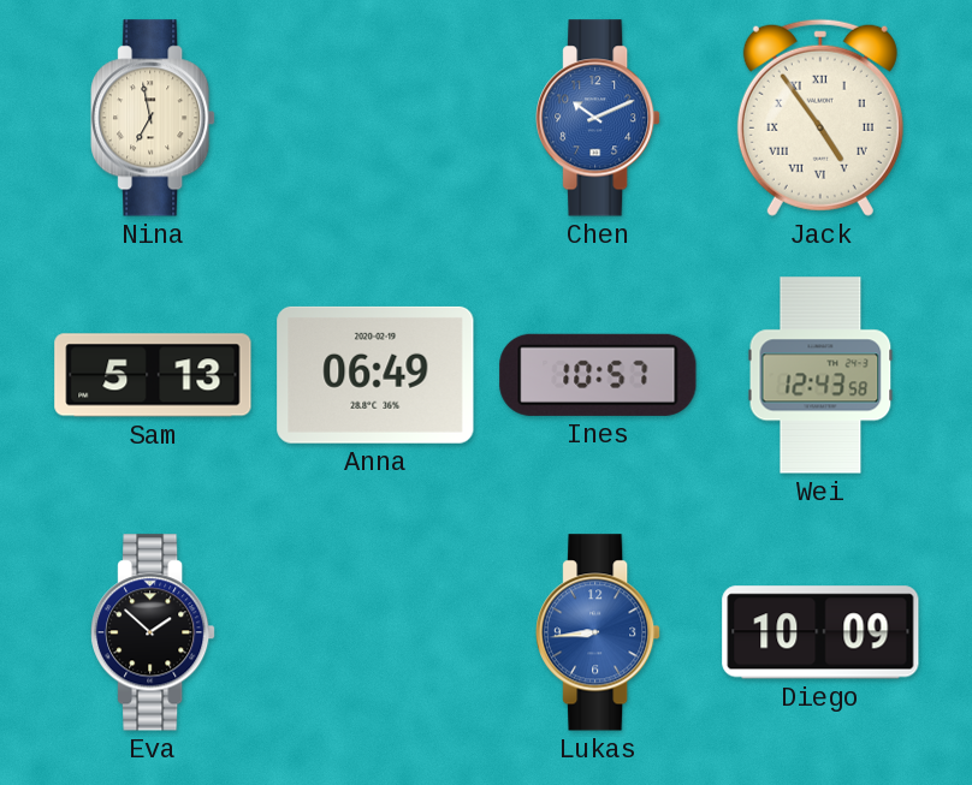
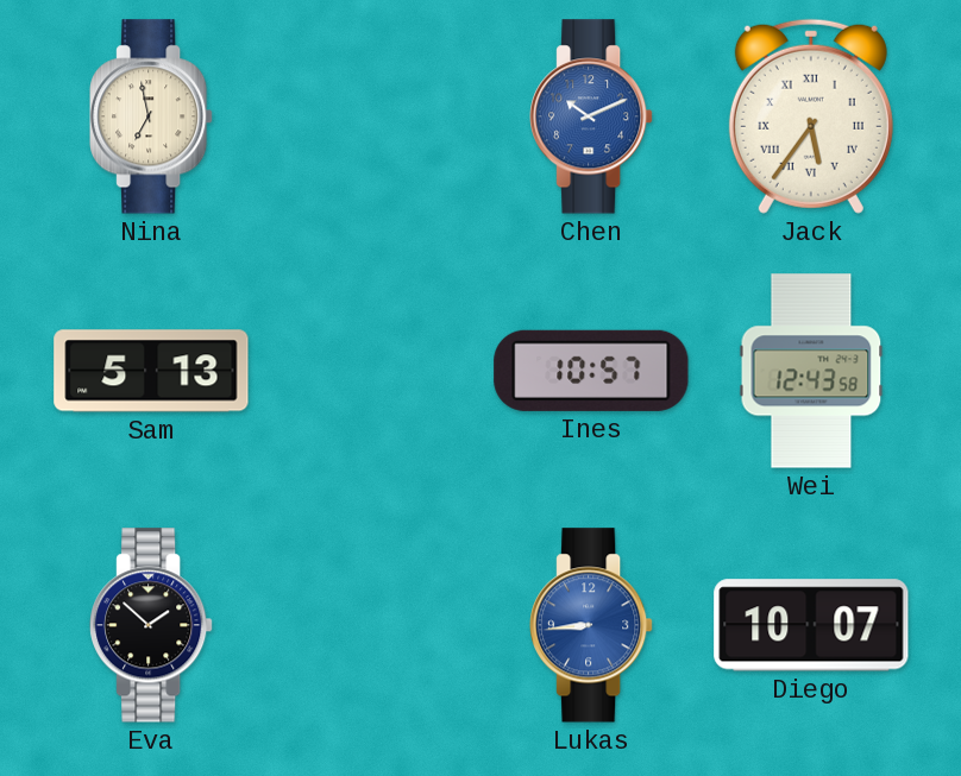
Jack: 4:54 -> 5:36
Anna: 06:49 -> none
Diego: 10:09 -> 10:07
